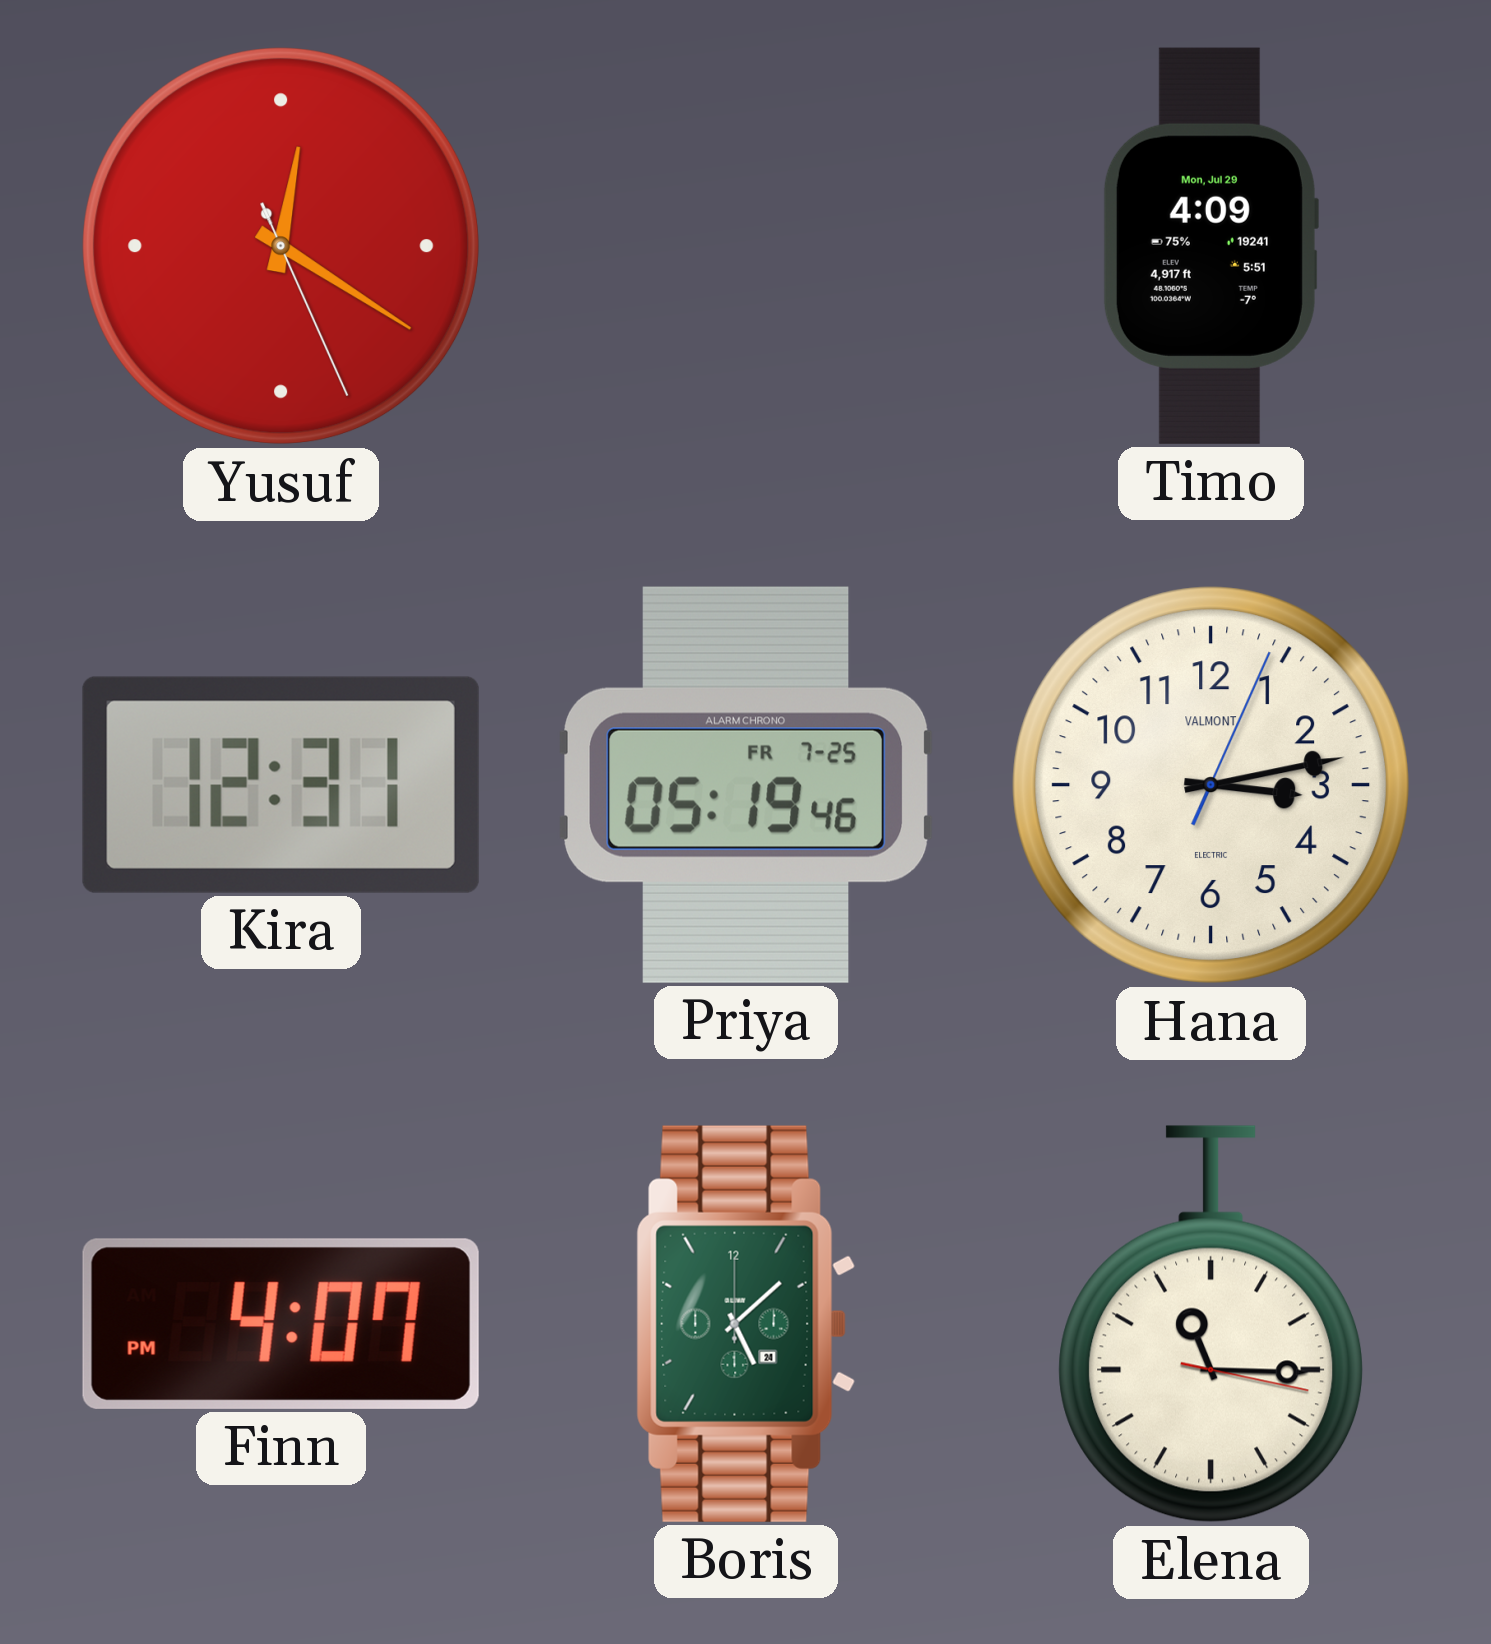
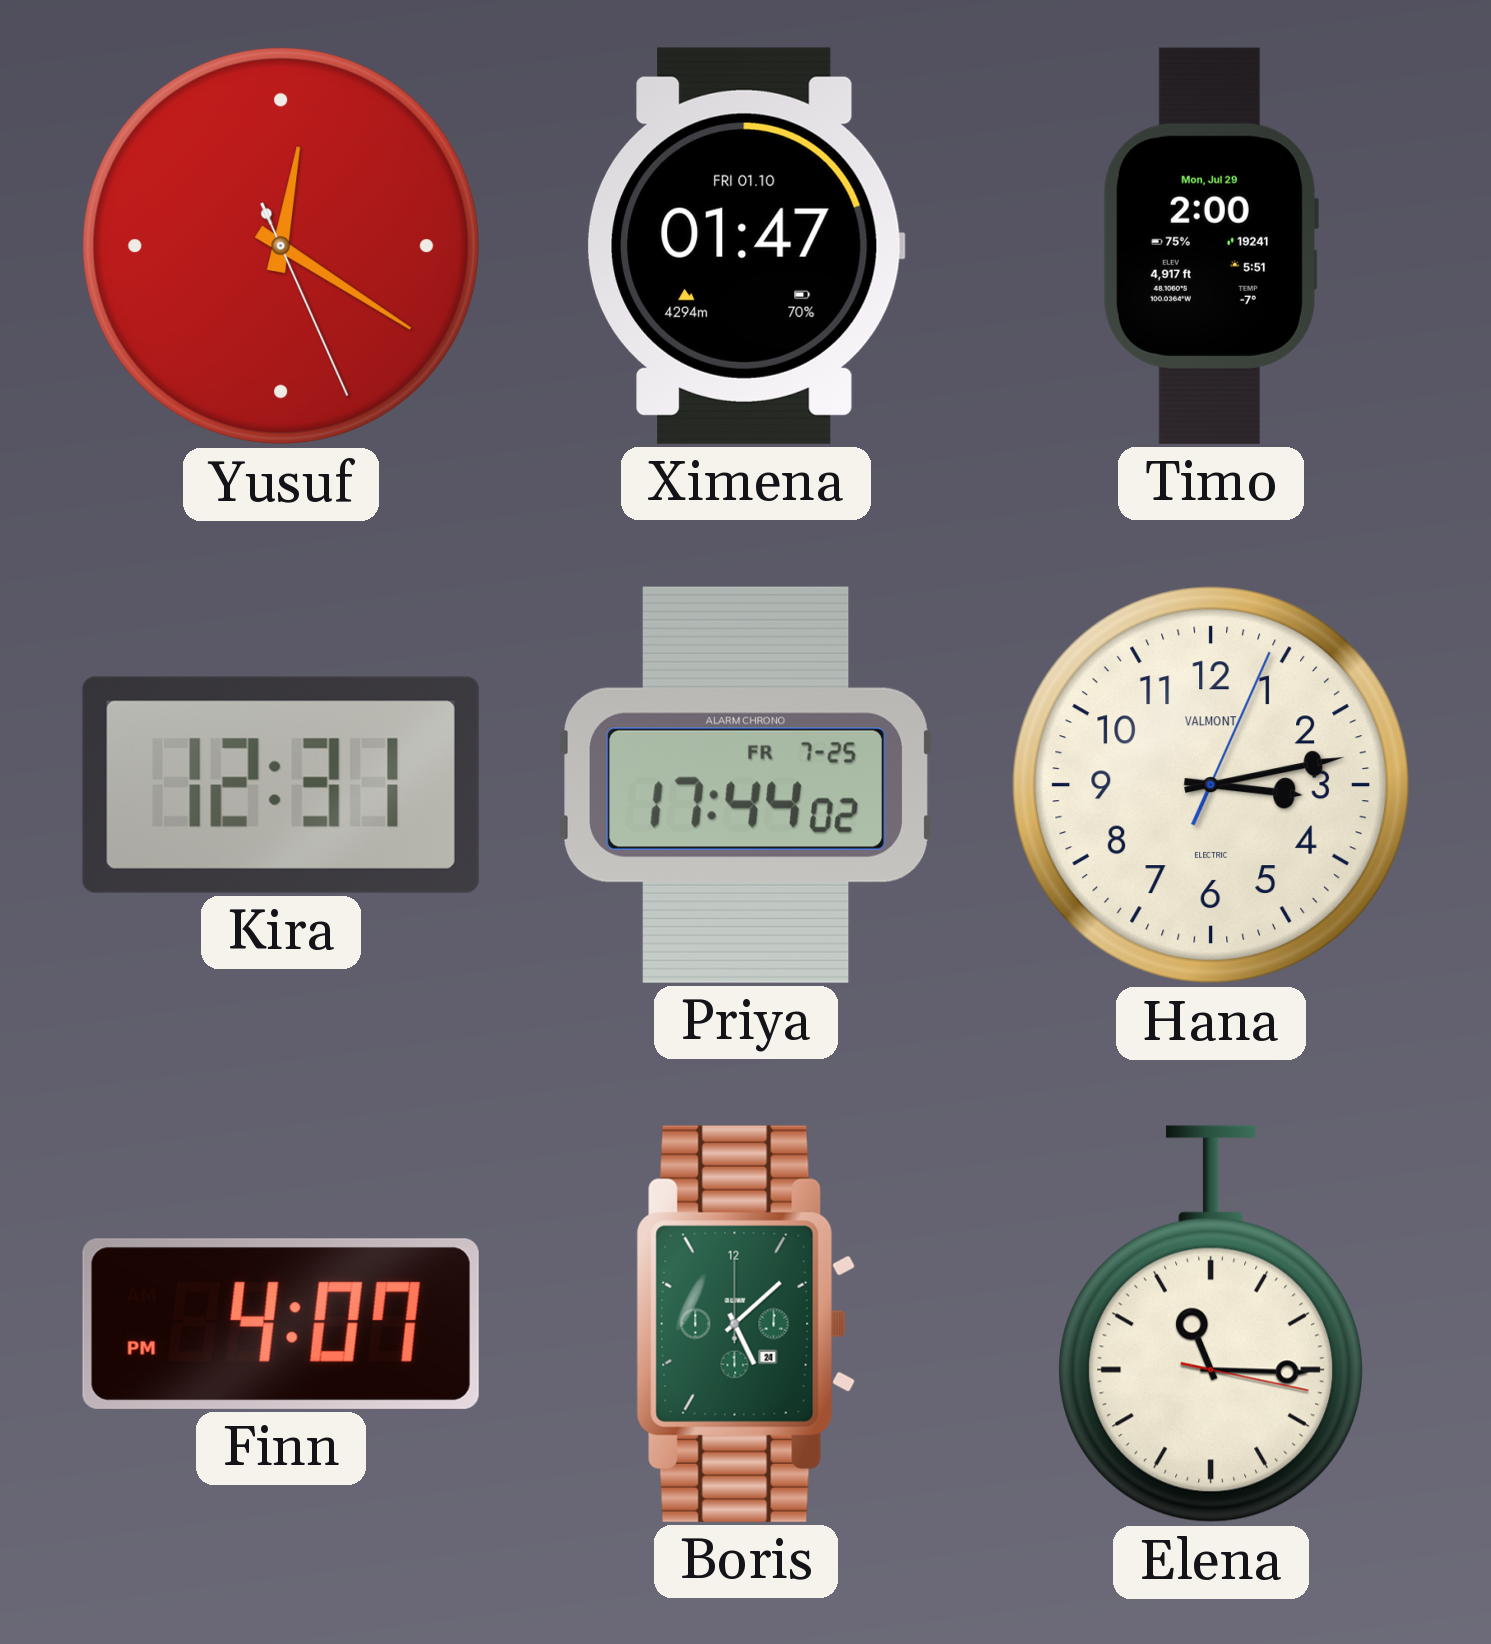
Ximena: none -> 01:47
Timo: 4:09 -> 2:00
Priya: 05:19 -> 17:44
